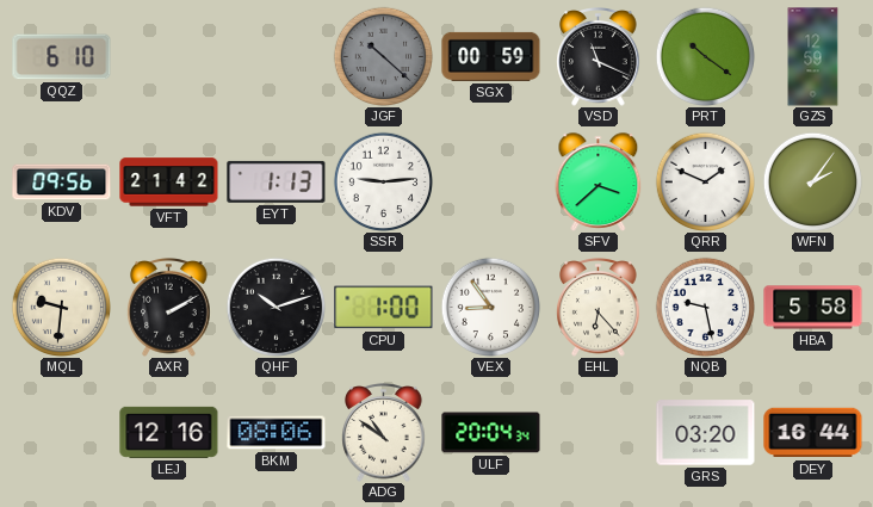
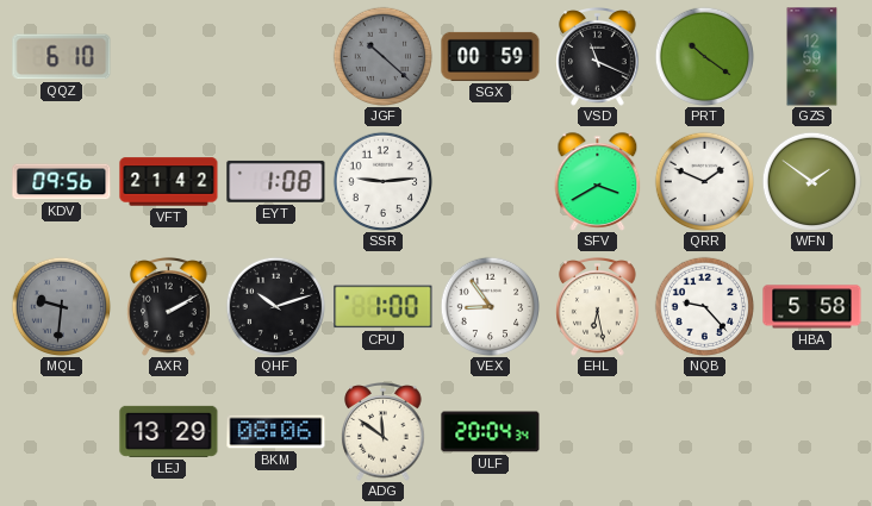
EYT: 1:13 -> 1:08
SFV: 3:38 -> 3:40
WFN: 2:06 -> 1:51
MQL dial: cream -> grey
EHL: 6:23 -> 6:28
NQB: 9:28 -> 9:23
LEJ: 12:16 -> 13:29
ADG: 10:51 -> 11:51
GRS: 03:20 -> none
DEY: 16:44 -> none
